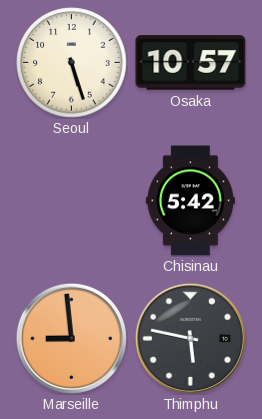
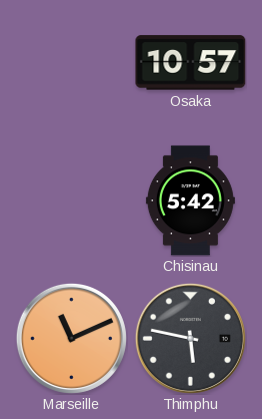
Seoul: 5:27 -> none
Marseille: 8:59 -> 11:11
